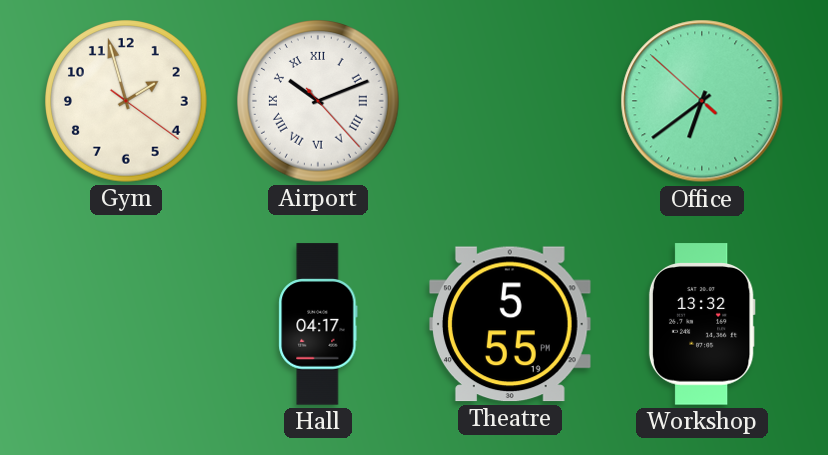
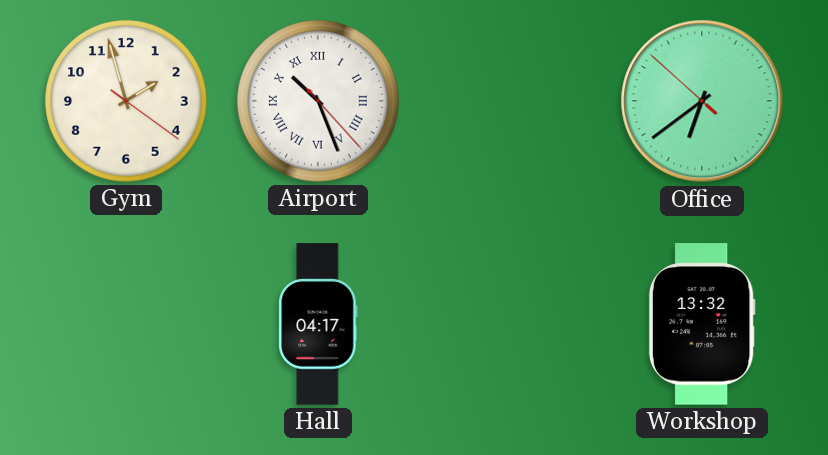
Airport: 10:11 -> 10:26
Theatre: 5:55 -> none
